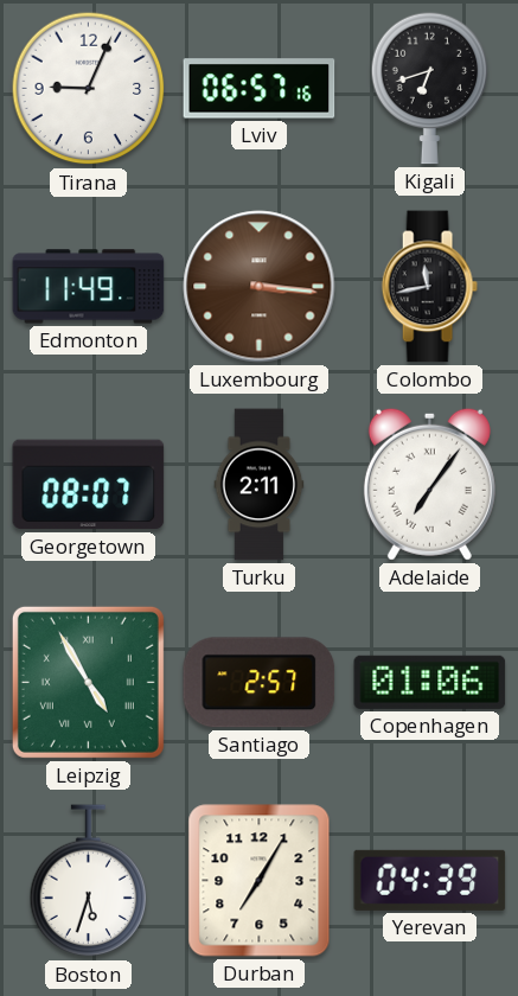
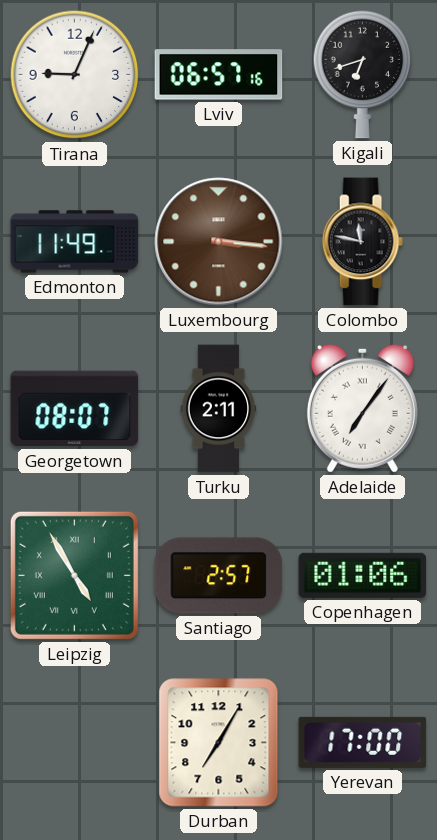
Colombo: 11:43 -> 11:47
Boston: 5:33 -> none
Yerevan: 04:39 -> 17:00
